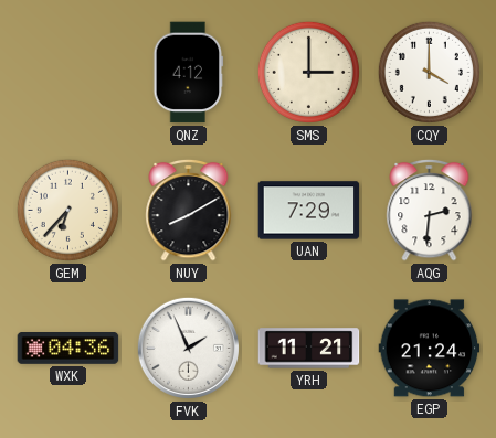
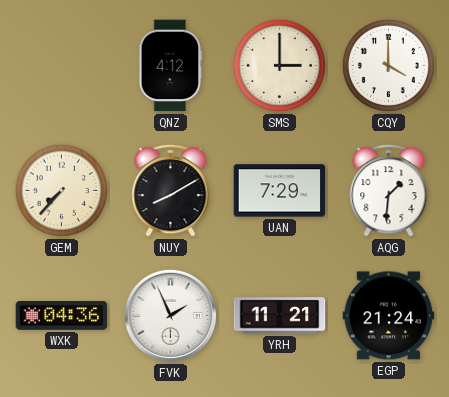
GEM: 6:37 -> 7:37
AQG: 2:31 -> 1:31
